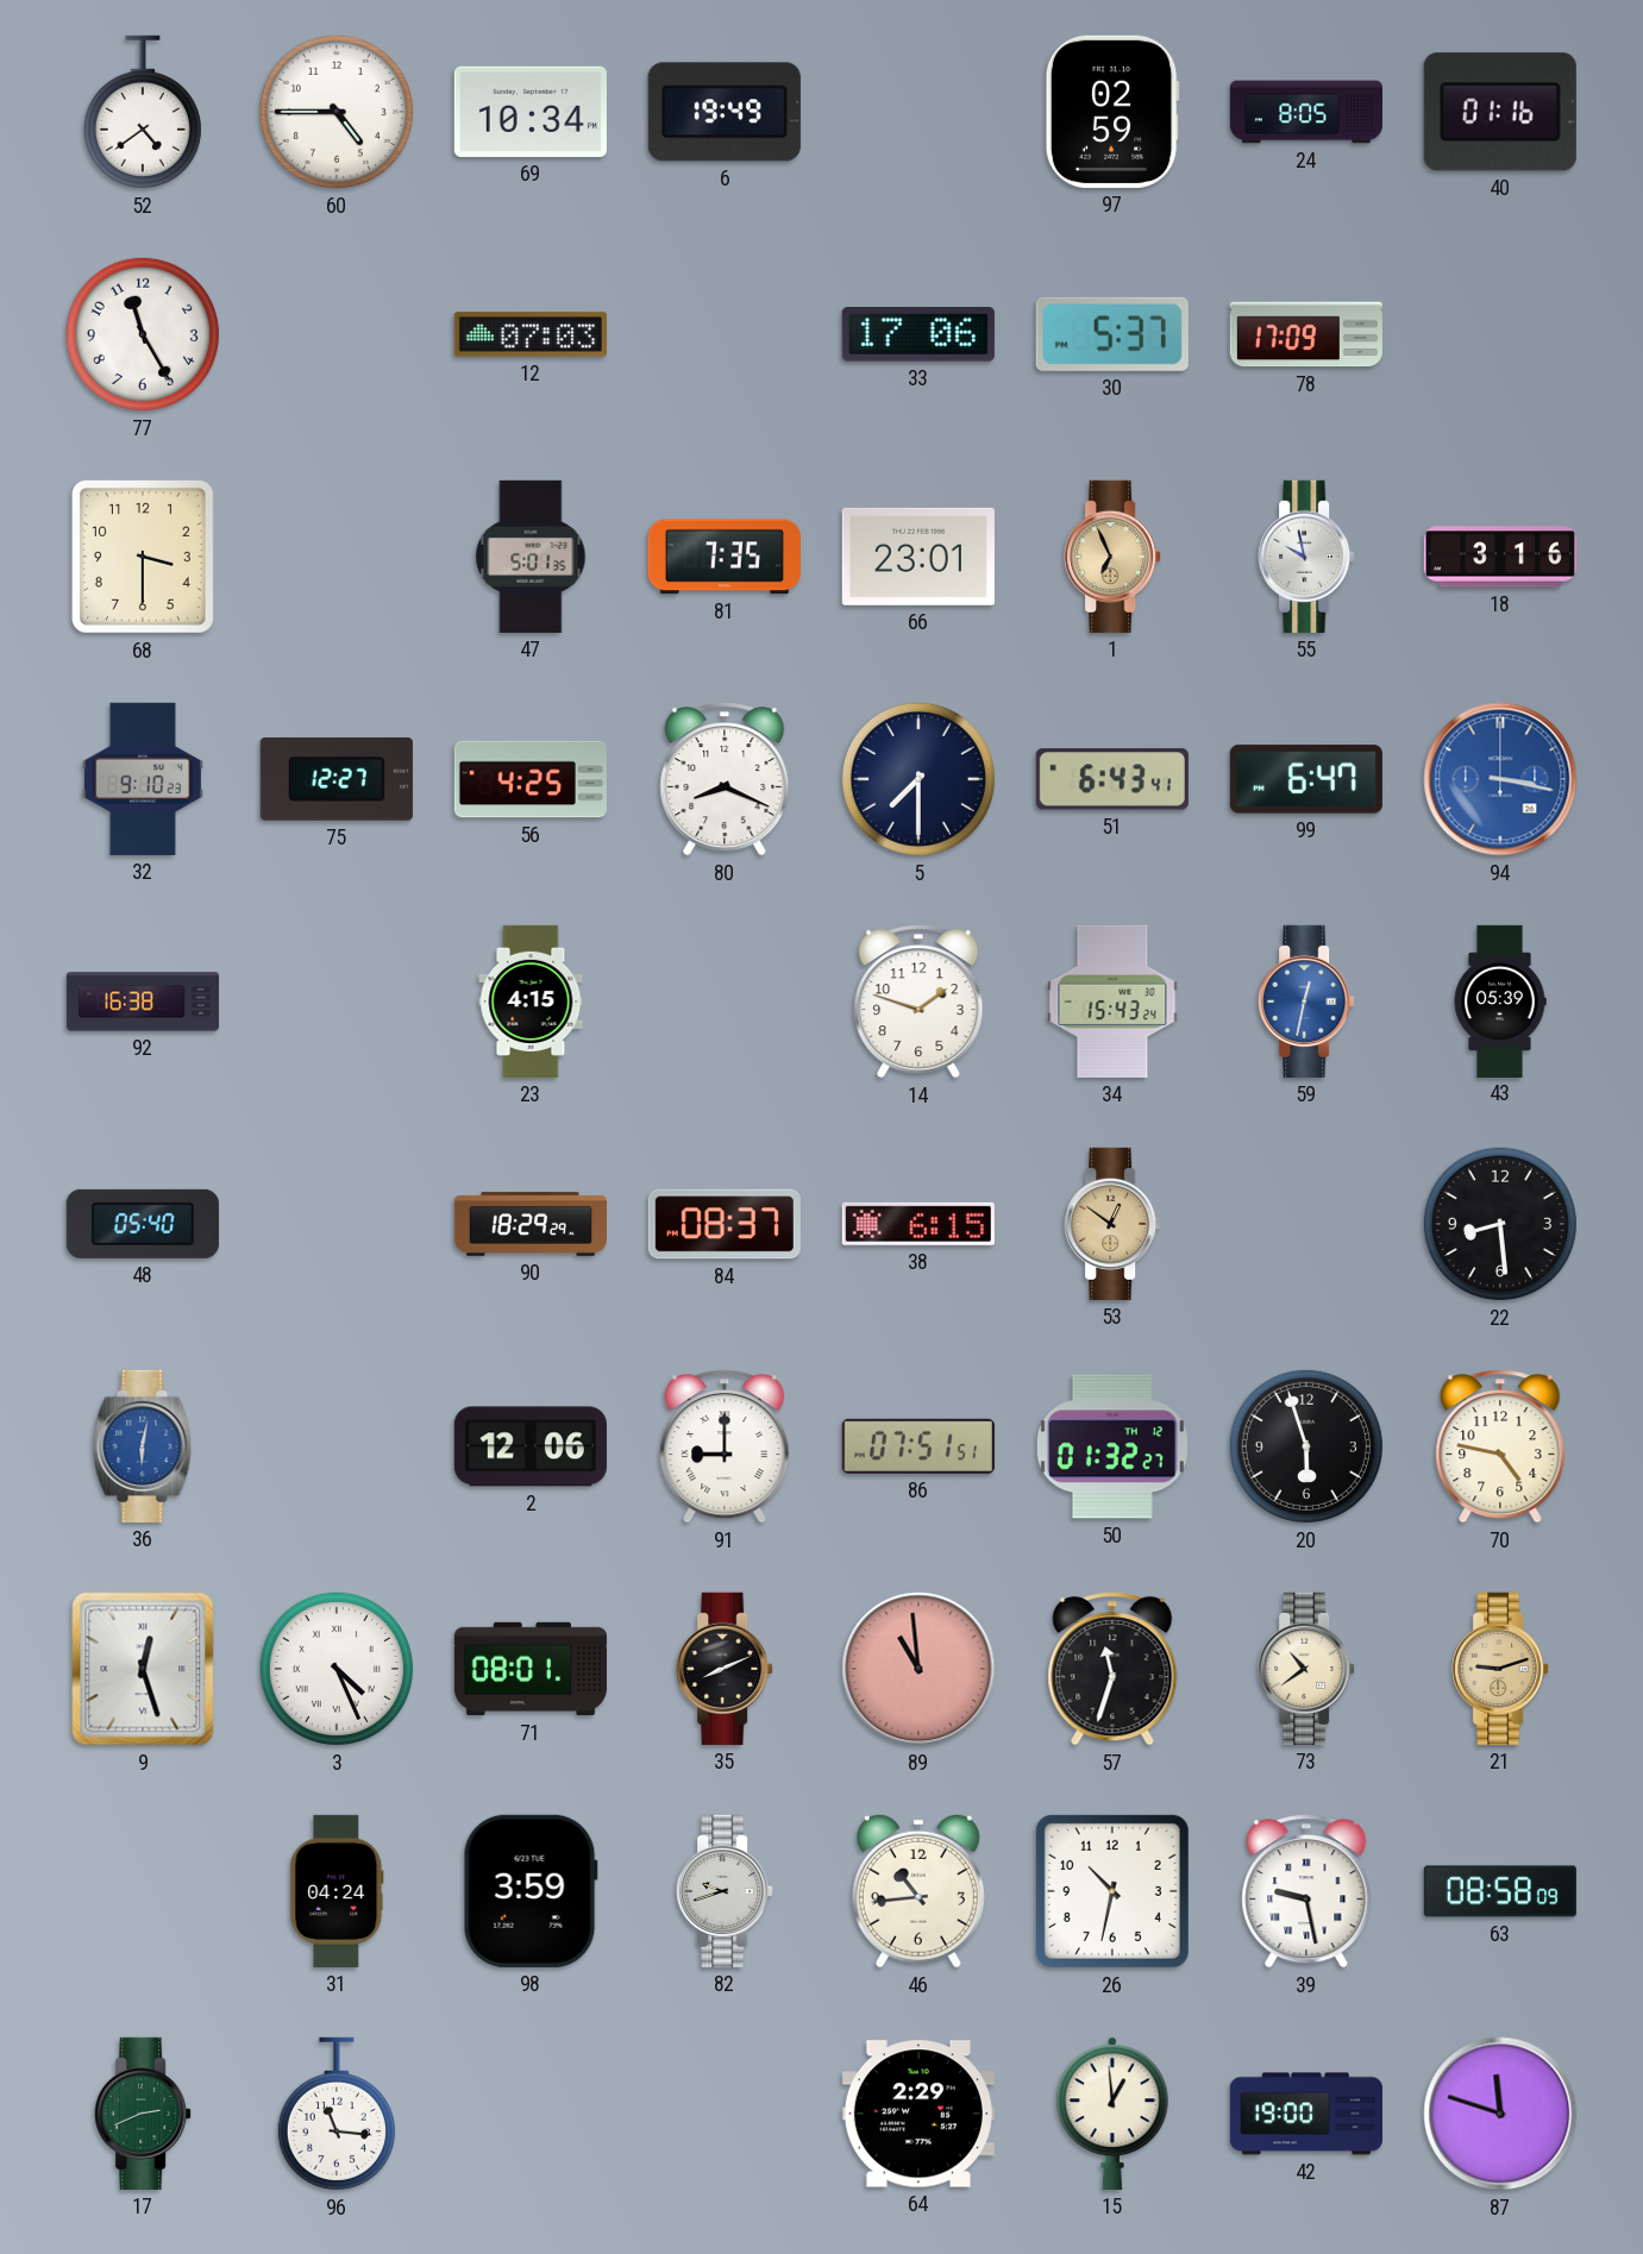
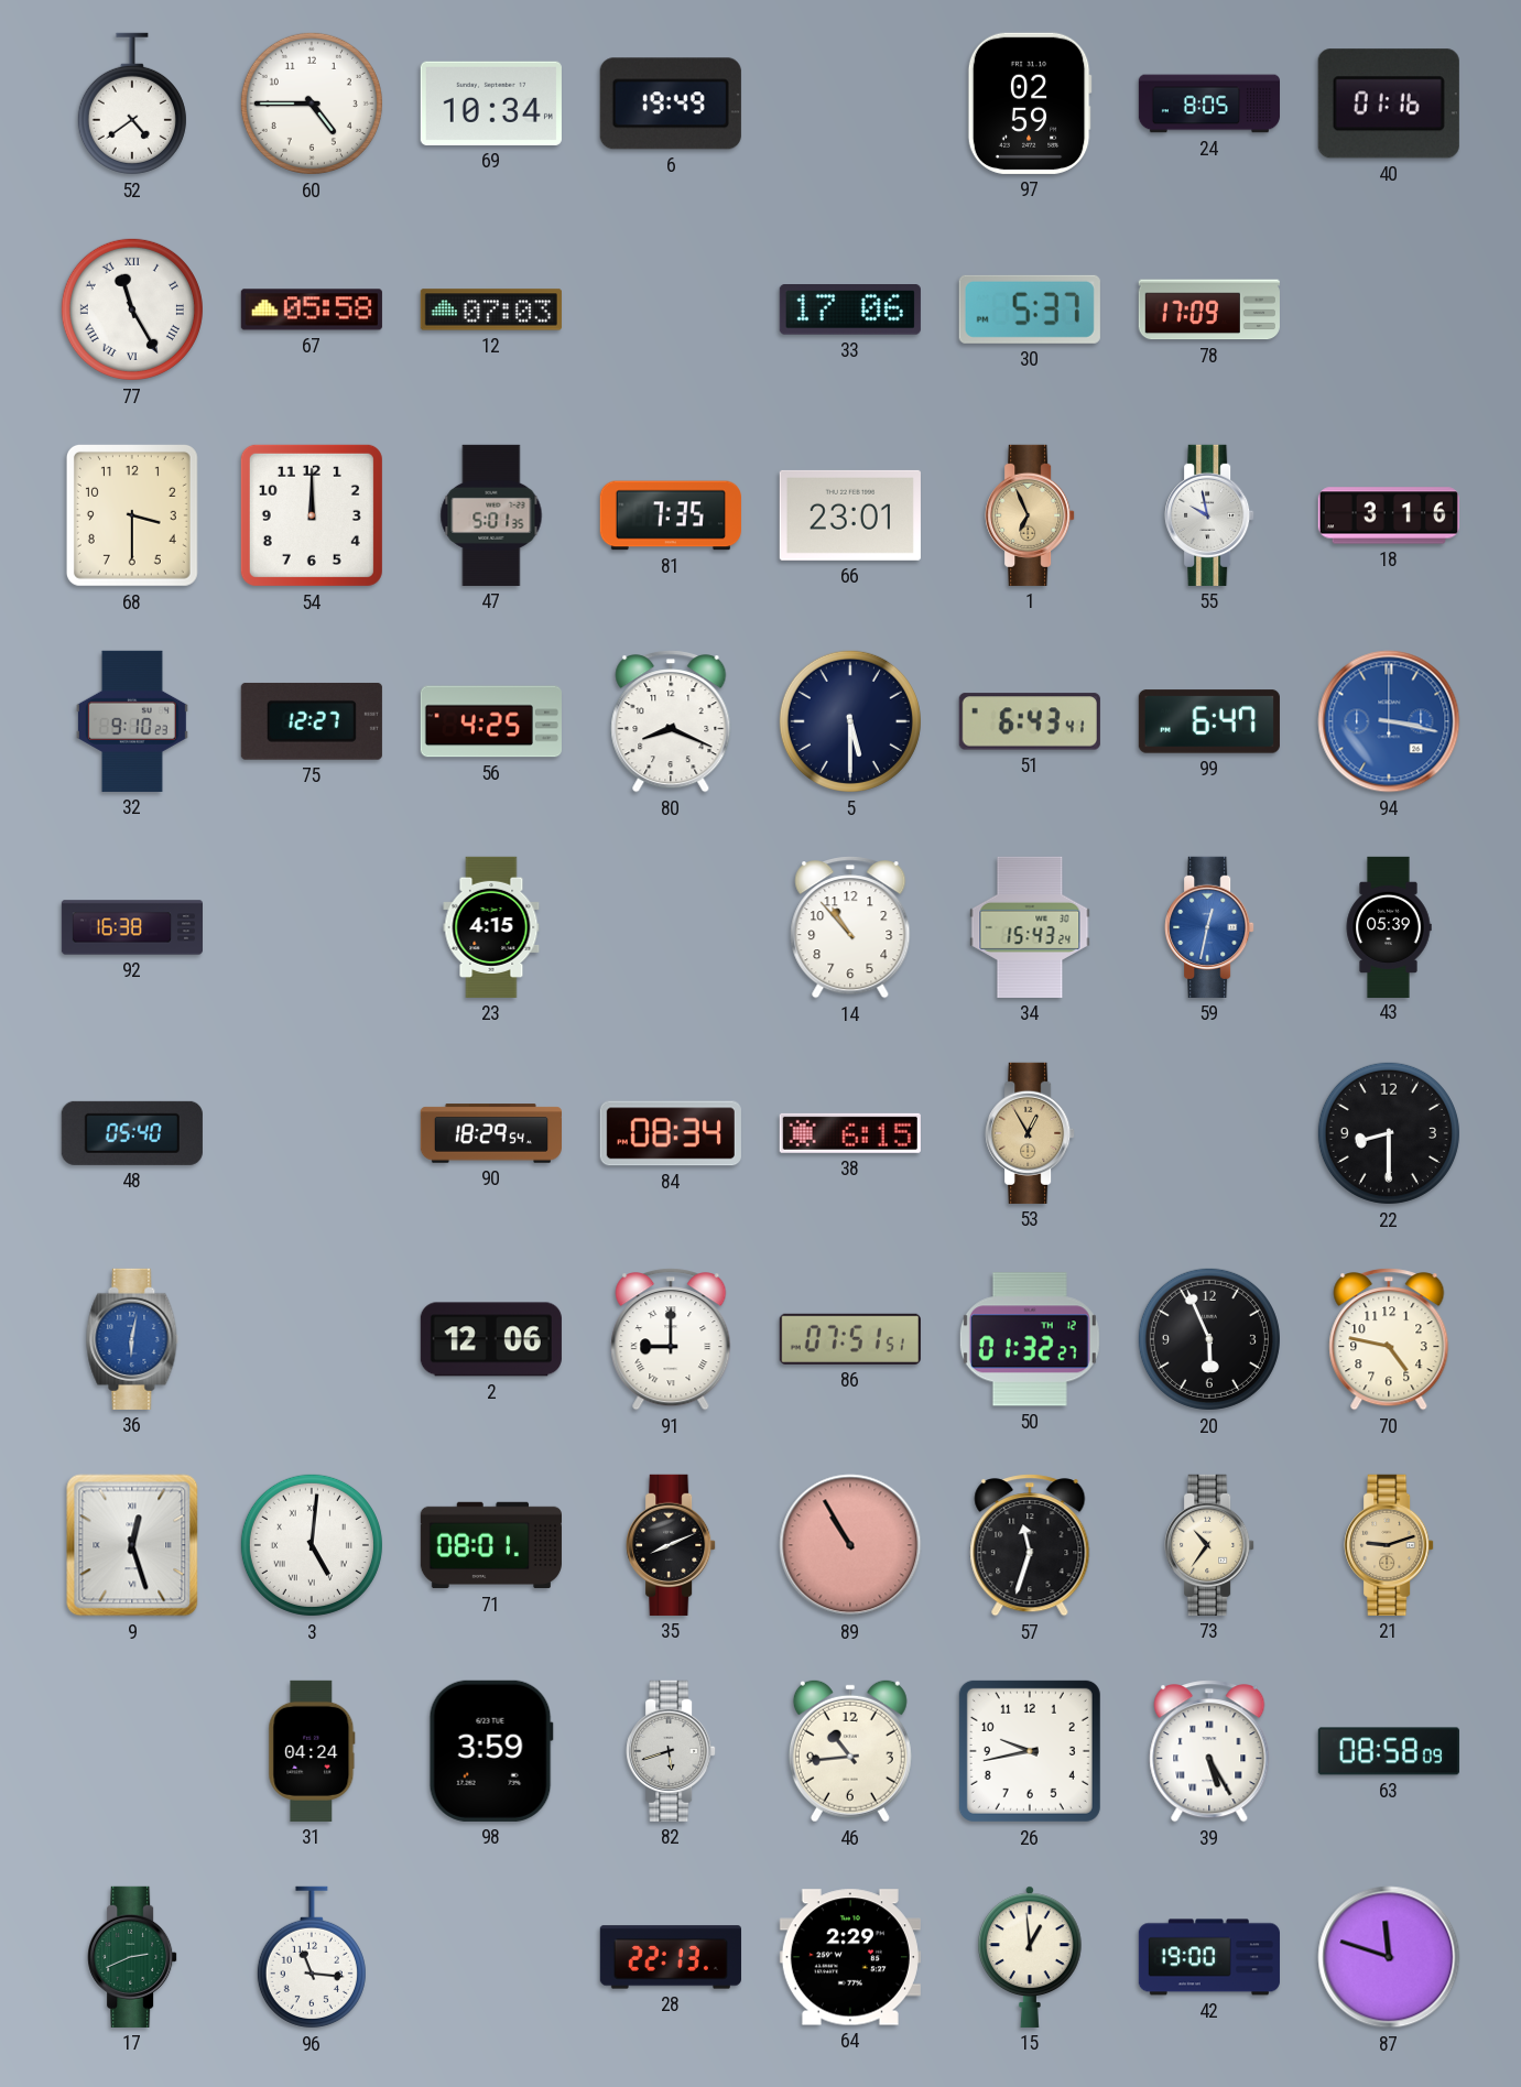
77 numerals: Arabic -> Roman
67: none -> 05:58
54: none -> 12:00
5: 7:30 -> 5:30
14: 1:48 -> 10:53
90: 18:29:29 -> 18:29:54
84: 08:37 -> 08:34
53: 12:51 -> 12:55
22: 8:29 -> 8:30
20: 5:57 -> 5:56
3: 4:26 -> 5:01
89: 10:59 -> 10:55
73: 10:39 -> 10:36
82: 9:42 -> 5:42
26: 10:32 -> 9:43
39: 9:28 -> 5:25
28: none -> 22:13
